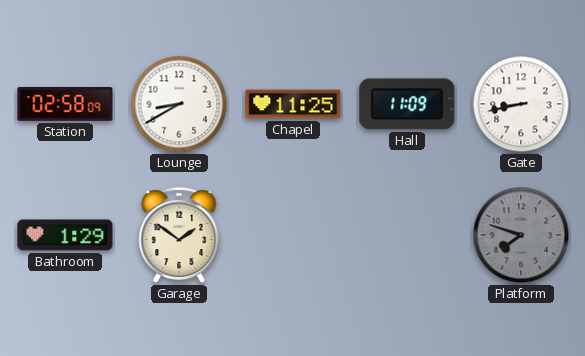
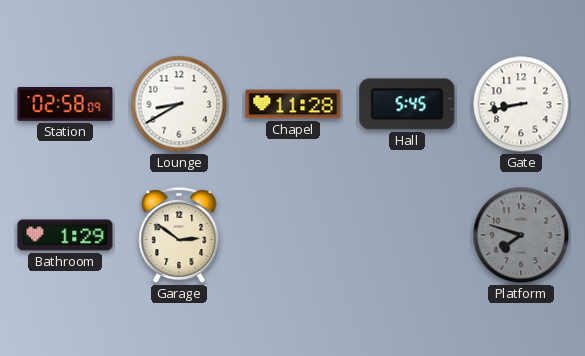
Chapel: 11:25 -> 11:28
Hall: 11:09 -> 5:45
Garage: 1:51 -> 2:51
